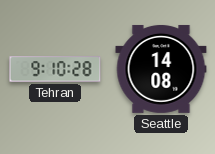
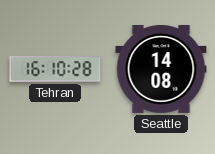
Tehran: 9:10 -> 16:10
